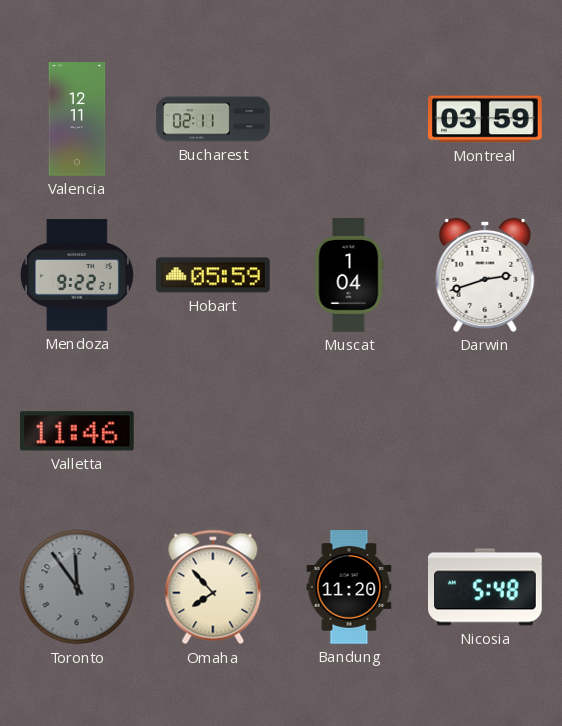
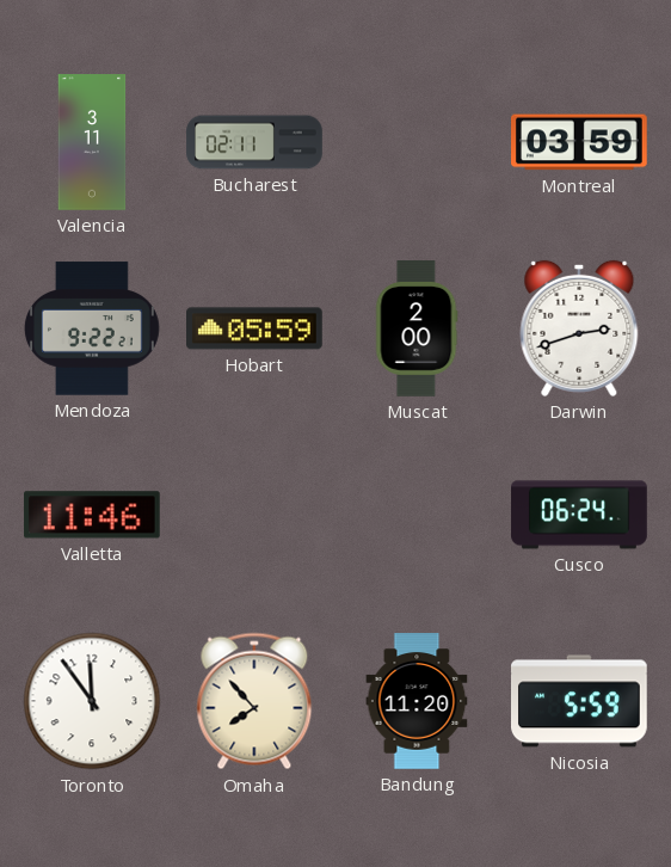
Valencia: 12:11 -> 3:11
Muscat: 1:04 -> 2:00
Cusco: none -> 06:24
Toronto dial: grey -> white
Nicosia: 5:48 -> 5:59
